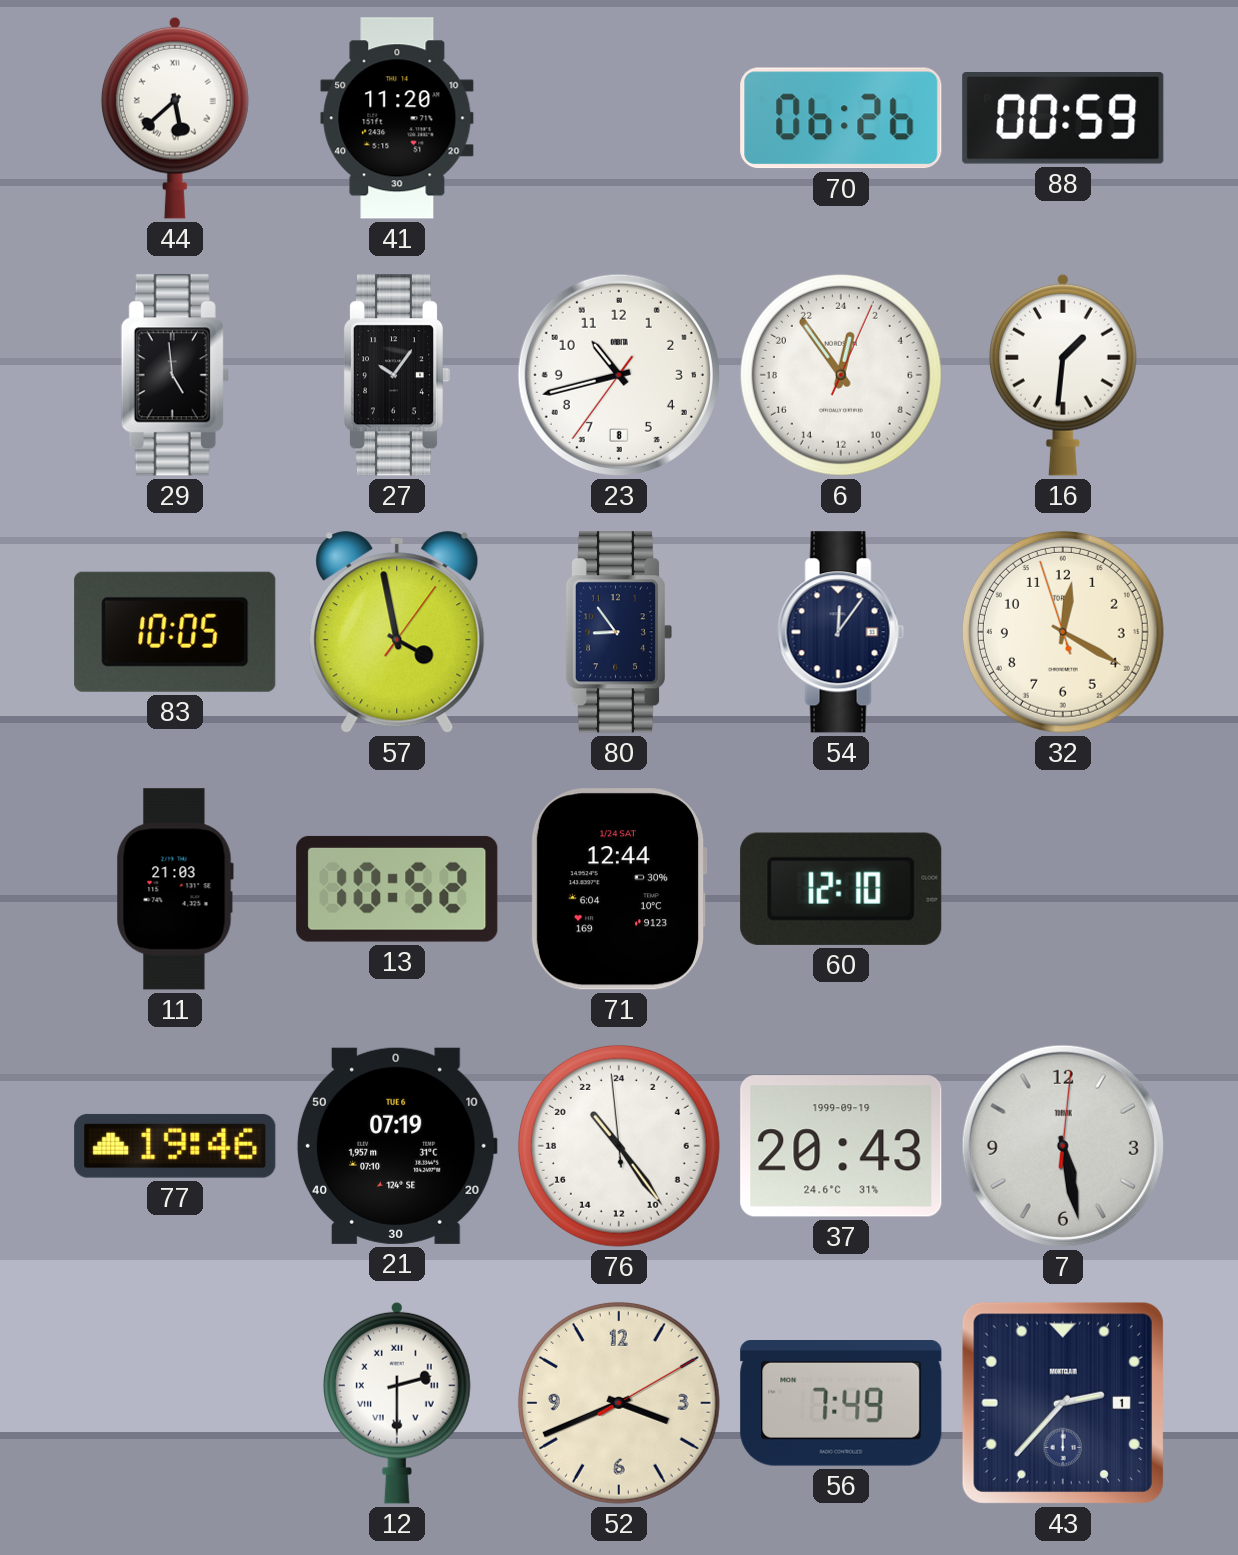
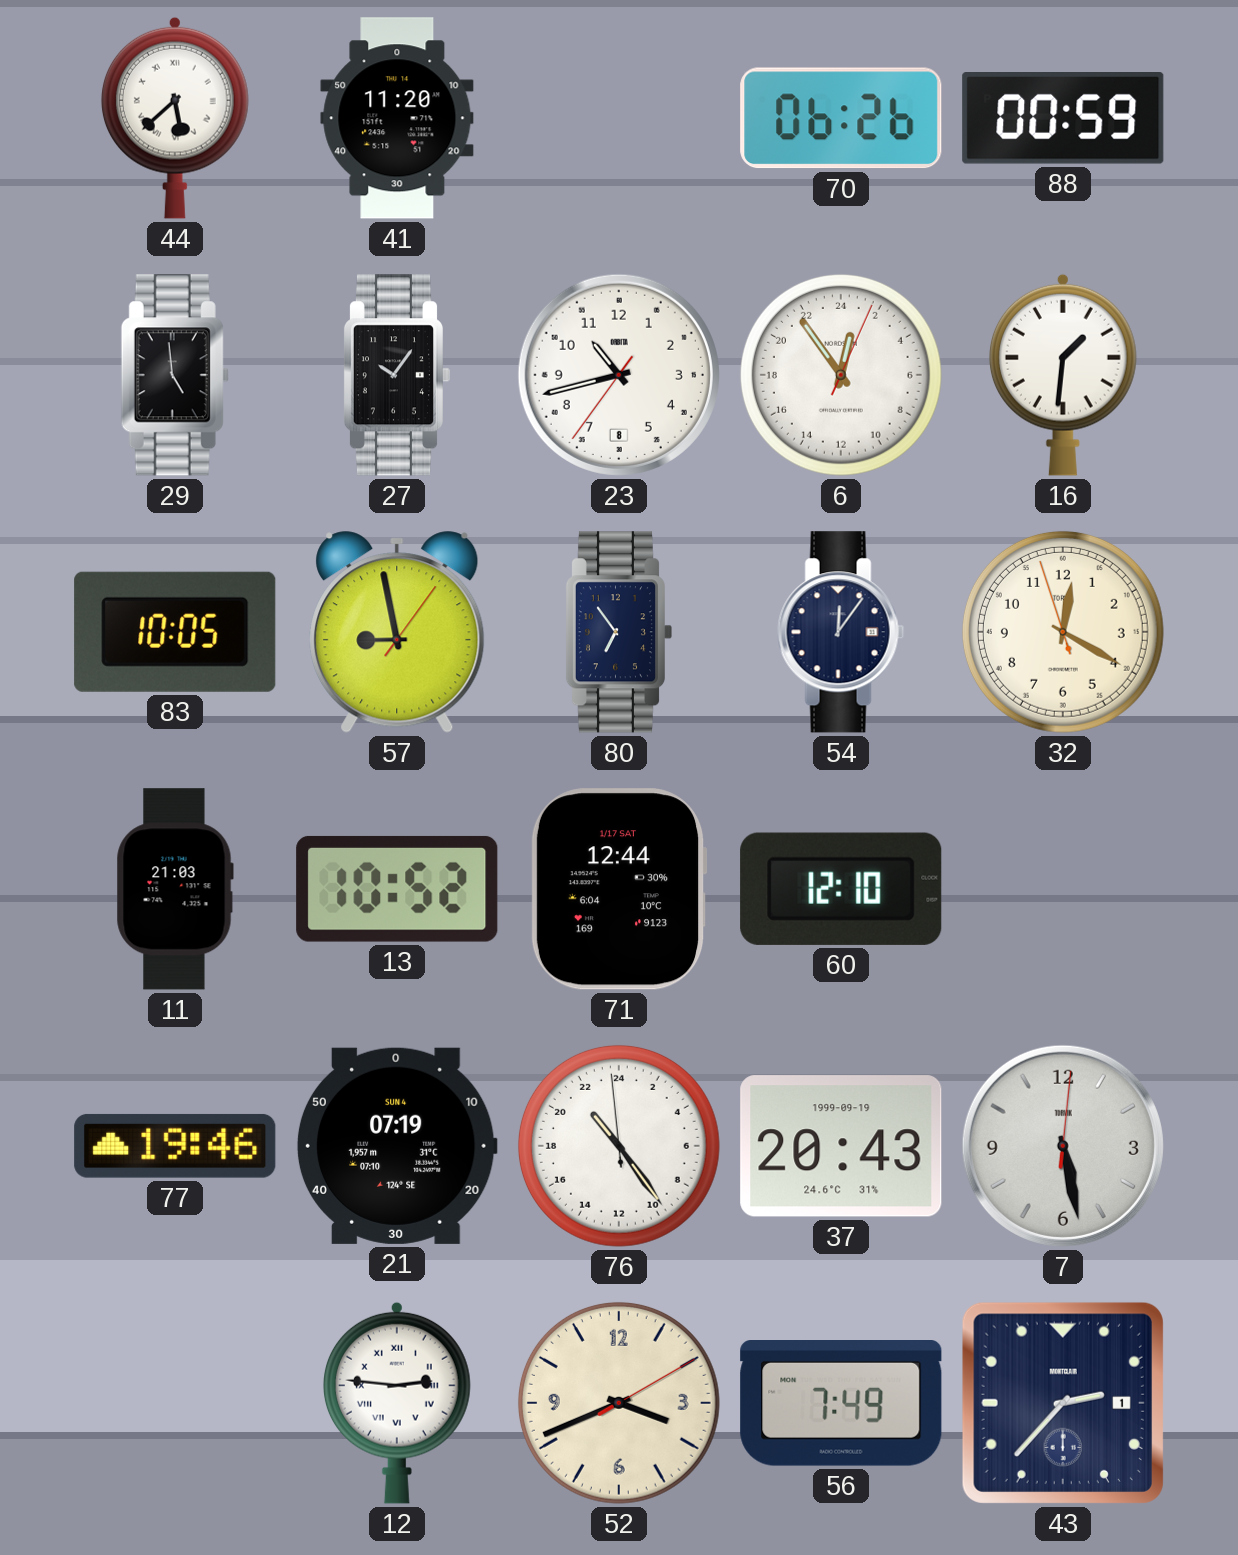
57: 3:58 -> 8:58
80: 8:54 -> 6:54
71 date: 1/24 SAT -> 1/17 SAT
21 date: TUE 6 -> SUN 4
12: 2:30 -> 2:46
